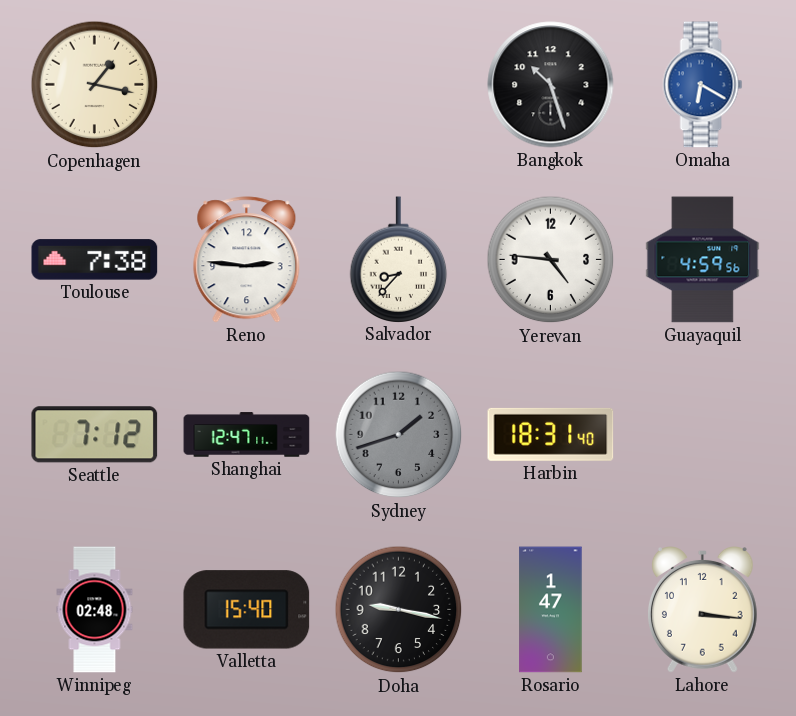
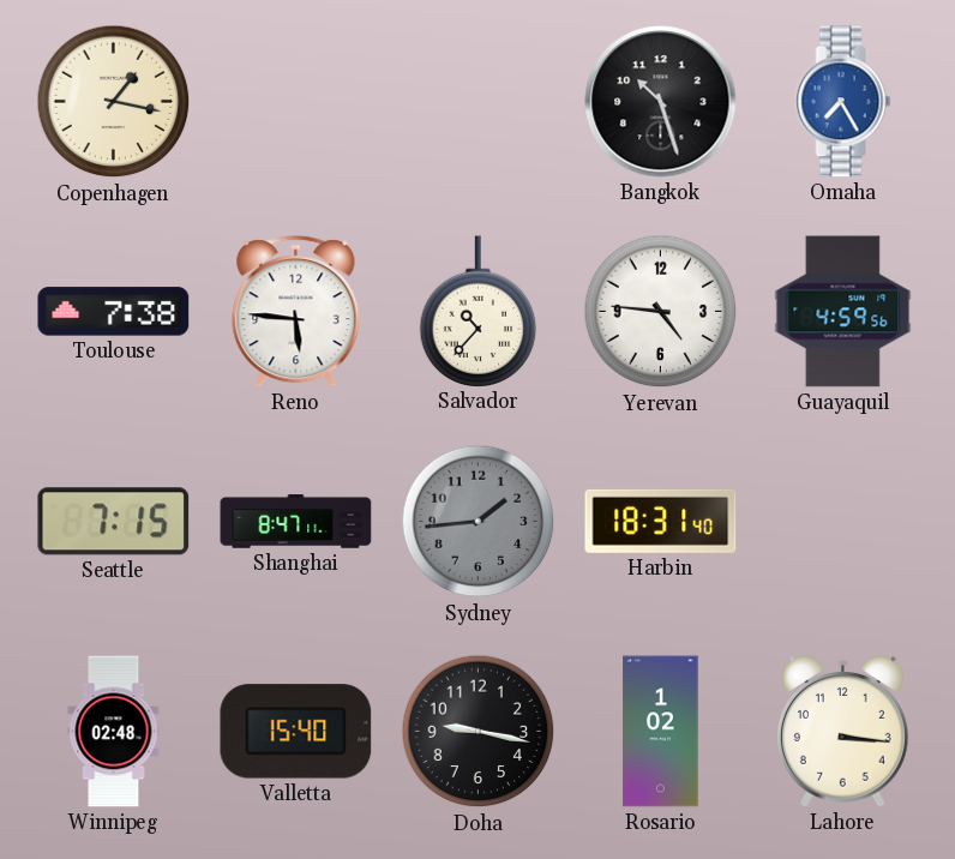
Omaha: 6:20 -> 7:25
Reno: 2:46 -> 5:46
Salvador: 8:37 -> 10:37
Seattle: 7:12 -> 7:15
Shanghai: 12:47 -> 8:47
Sydney: 1:42 -> 1:44
Rosario: 1:47 -> 1:02
